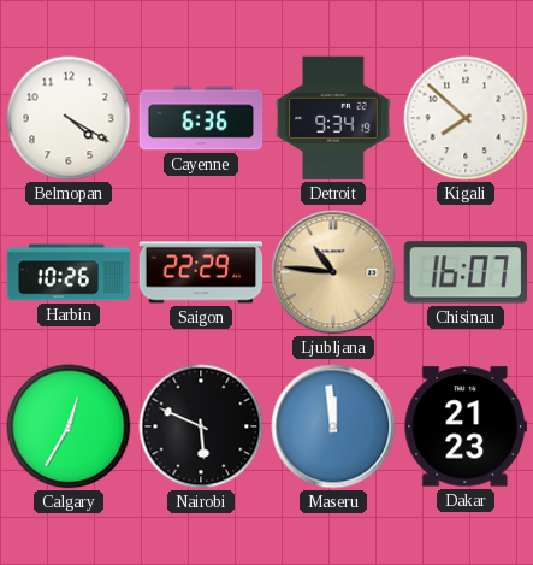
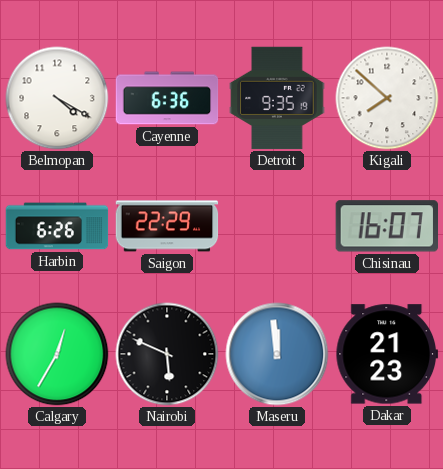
Detroit: 9:34 -> 9:35
Harbin: 10:26 -> 6:26
Ljubljana: 10:46 -> none
